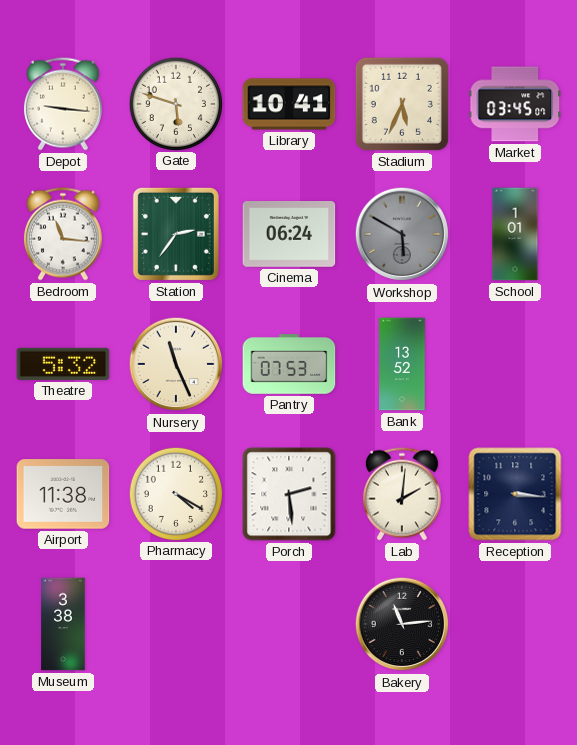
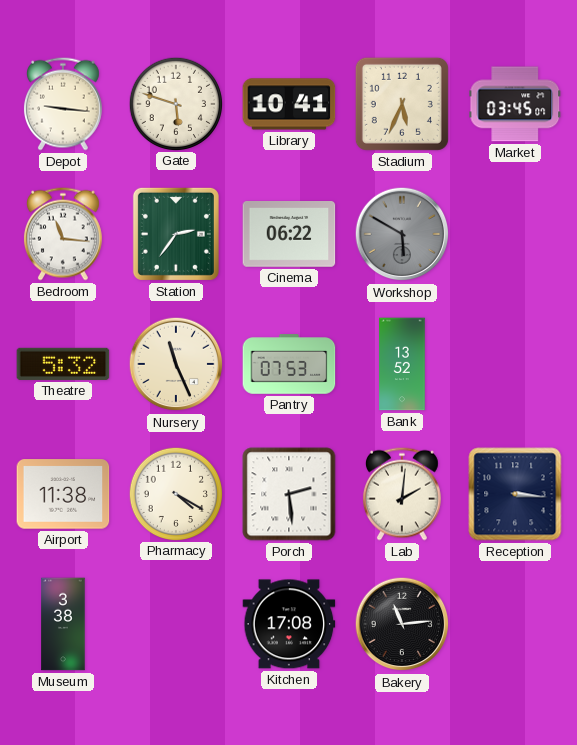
Cinema: 06:24 -> 06:22
School: 1:01 -> none
Kitchen: none -> 17:08
